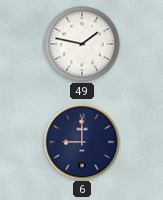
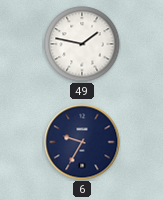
6: 9:00 -> 9:35
